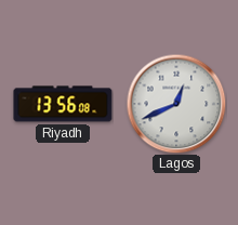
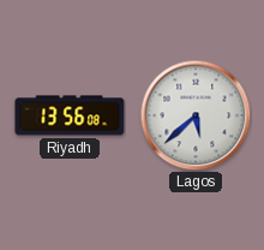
Lagos: 12:41 -> 5:38
